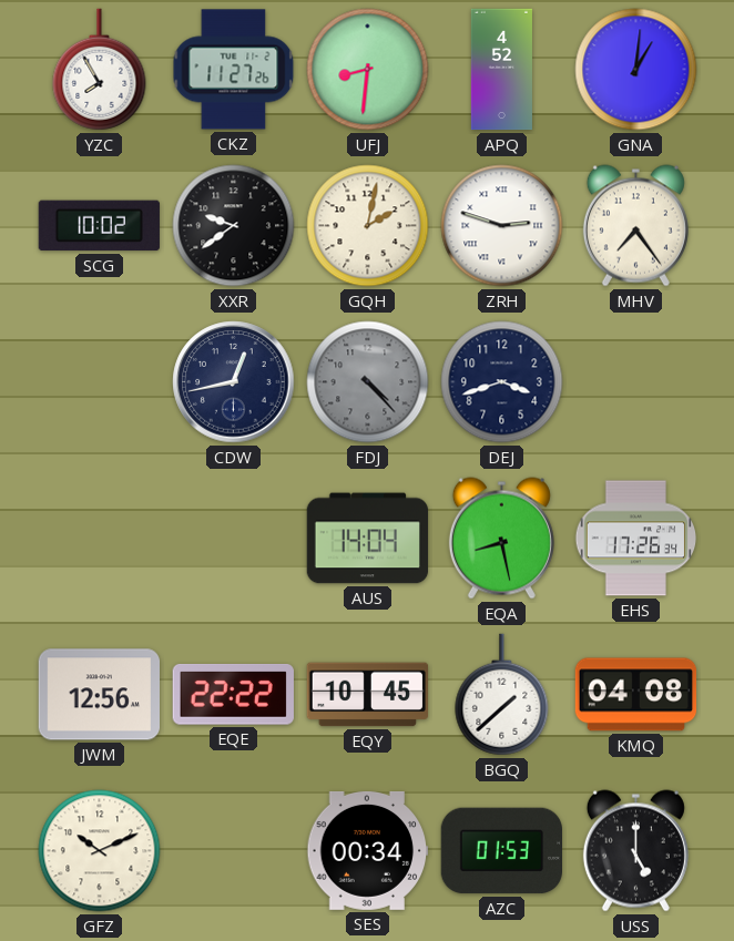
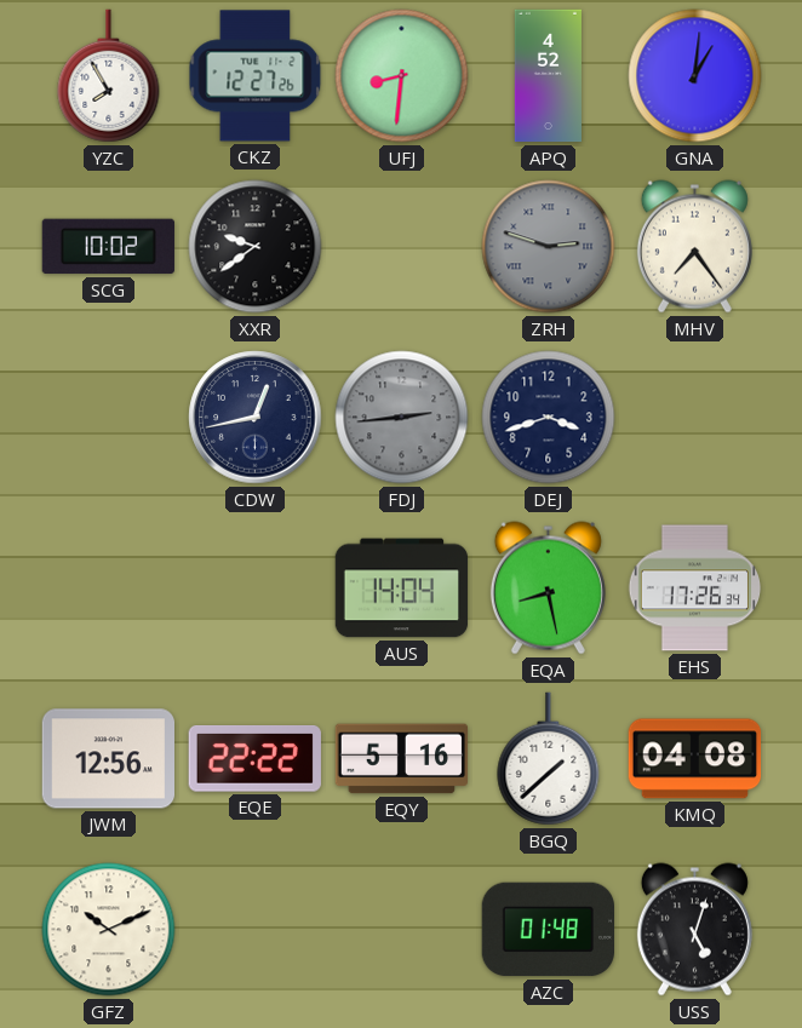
CKZ: 11:27 -> 12:27
GQH: 2:02 -> none
ZRH dial: white -> grey
FDJ: 4:23 -> 2:44
EQY: 10:45 -> 5:16
SES: 00:34 -> none
AZC: 01:53 -> 01:48
USS: 5:00 -> 5:03
